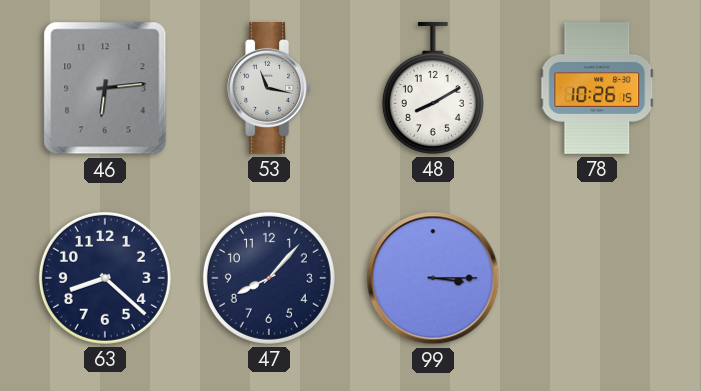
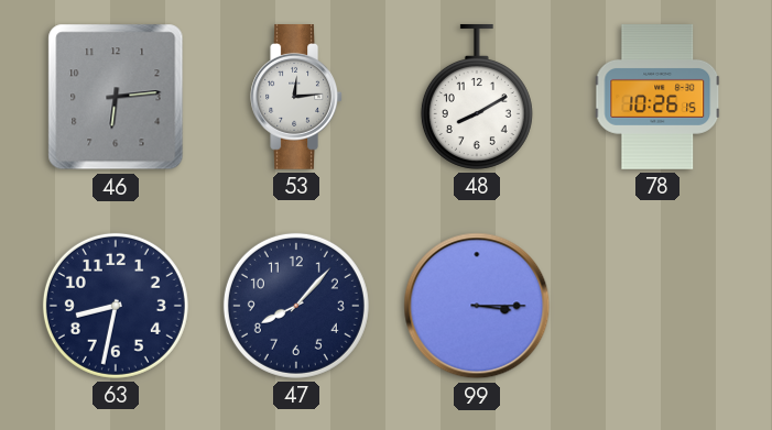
53: 11:17 -> 12:14
63: 8:22 -> 8:32
